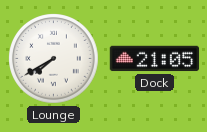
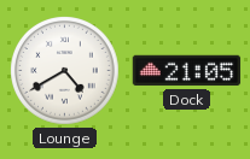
Lounge: 7:40 -> 4:40
